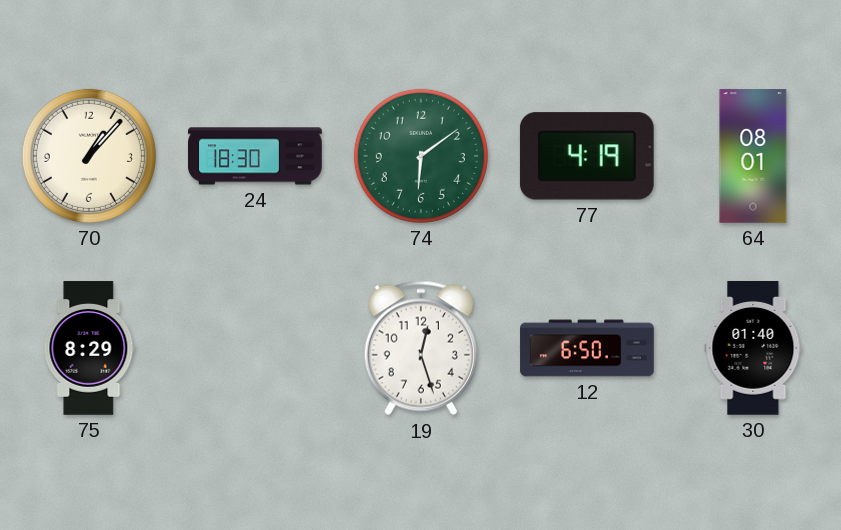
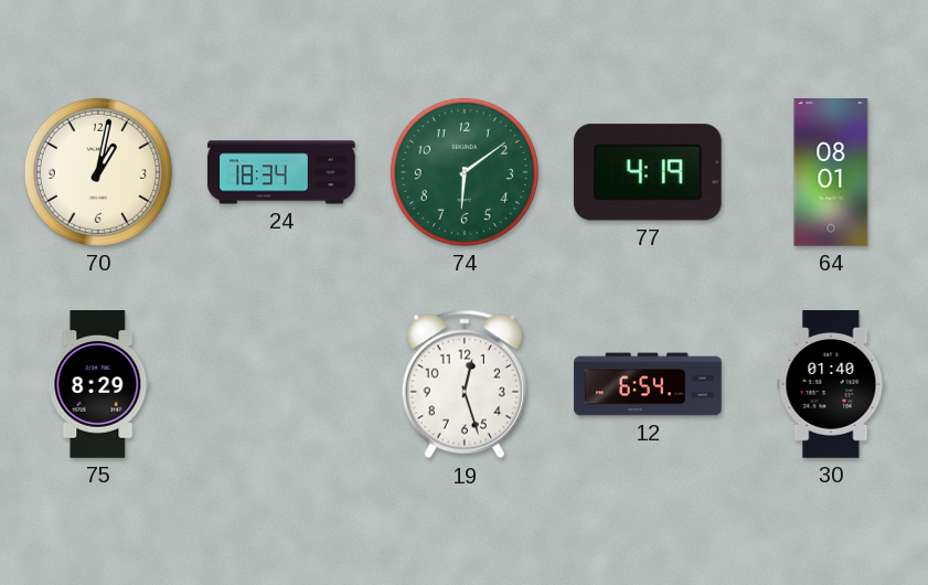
70: 1:07 -> 1:02
24: 18:30 -> 18:34
12: 6:50 -> 6:54
